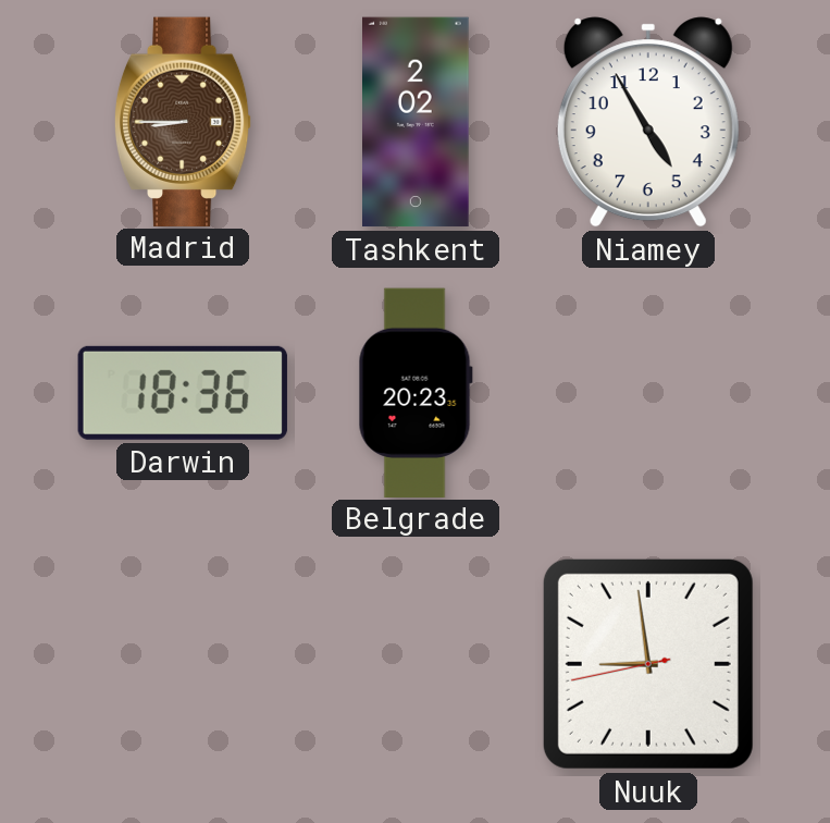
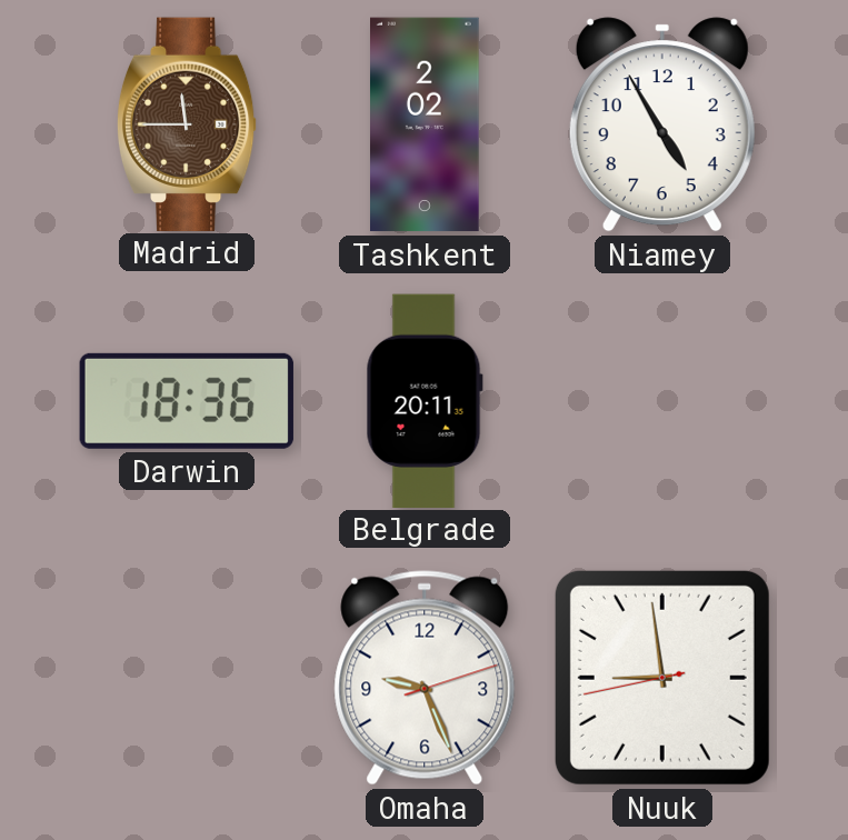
Madrid: 8:45 -> 11:45
Belgrade: 20:23 -> 20:11
Omaha: none -> 9:26
